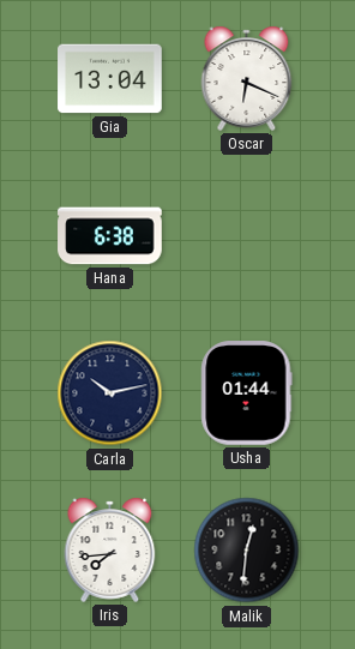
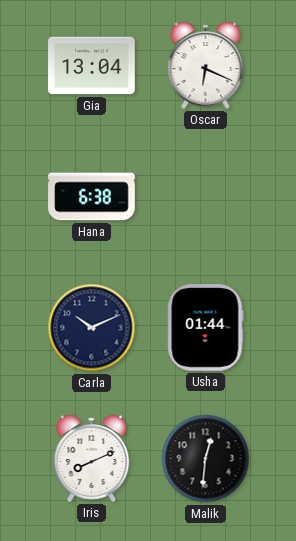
Carla: 10:13 -> 10:11
Iris: 7:44 -> 8:11
